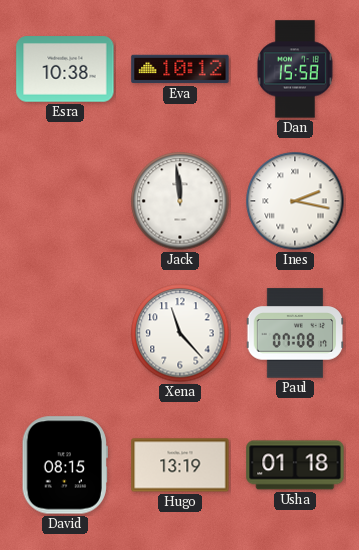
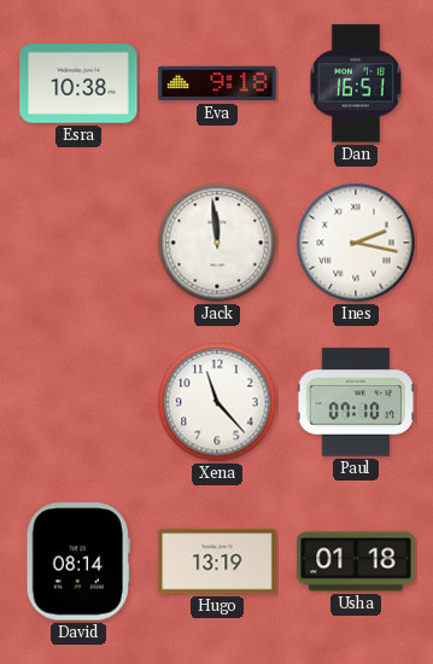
Eva: 10:12 -> 9:18
Dan: 15:58 -> 16:51
Paul: 07:08 -> 07:10
David: 08:15 -> 08:14
